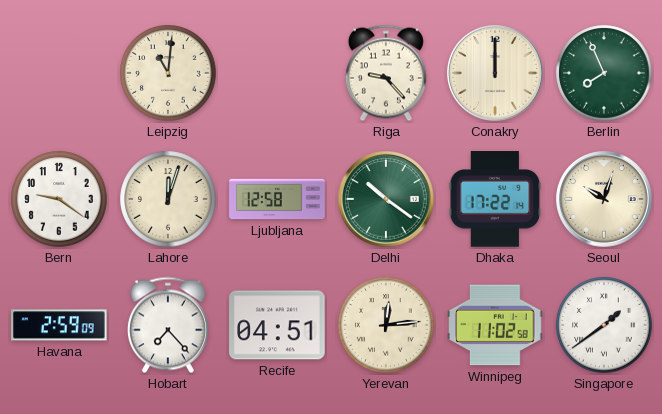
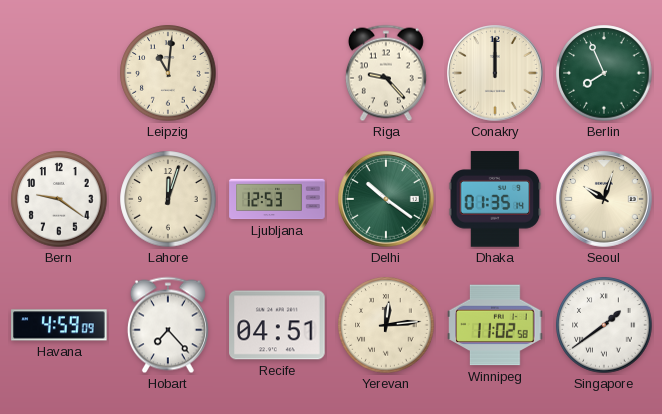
Ljubljana: 12:58 -> 12:53
Dhaka: 17:22 -> 01:35
Havana: 2:59 -> 4:59
